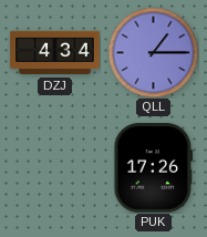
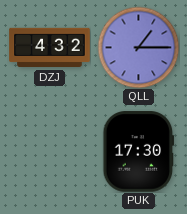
DZJ: 4:34 -> 4:32
PUK: 17:26 -> 17:30
